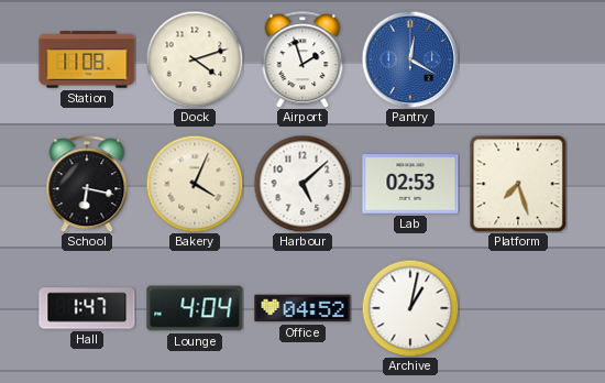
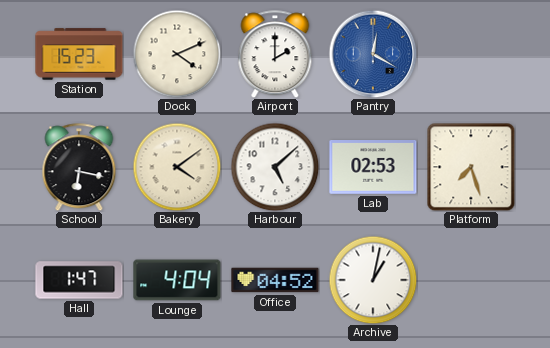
Station: 11:08 -> 15:23
Dock: 4:12 -> 4:11
Airport: 1:57 -> 2:00
Bakery: 4:04 -> 4:09
